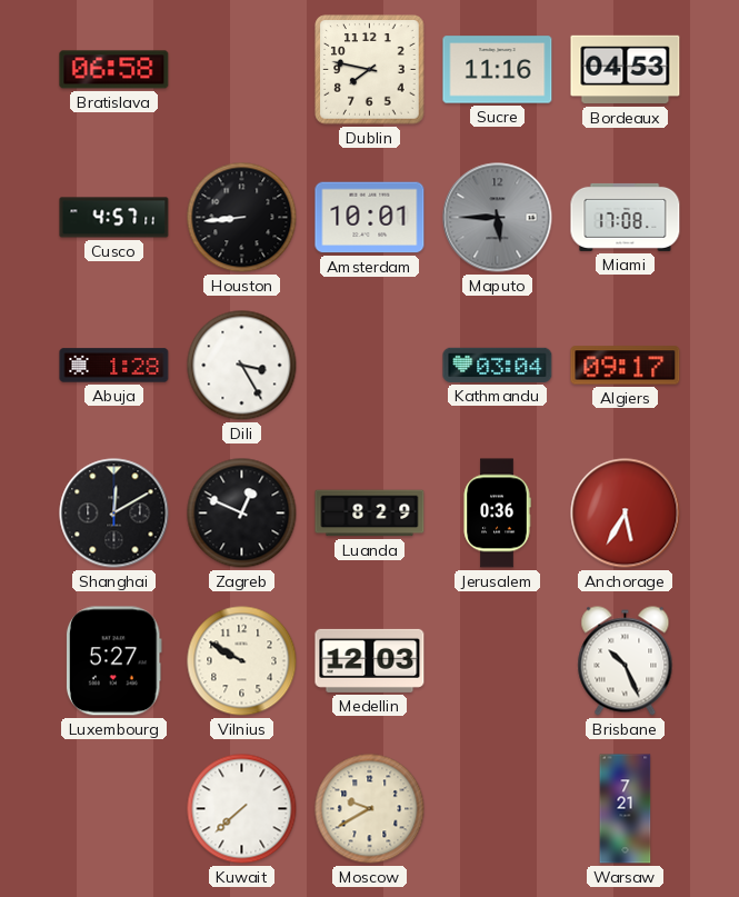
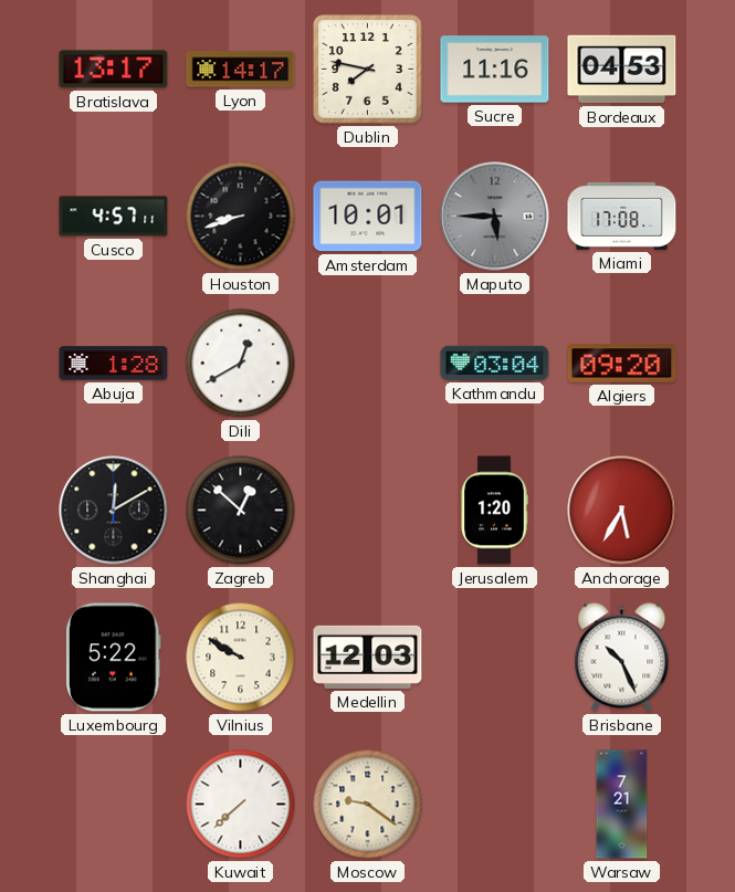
Bratislava: 06:58 -> 13:17
Lyon: none -> 14:17
Houston: 8:44 -> 8:42
Dili: 3:25 -> 12:40
Algiers: 09:17 -> 09:20
Zagreb: 12:49 -> 12:52
Luanda: 8:29 -> none
Jerusalem: 0:36 -> 1:20
Luxembourg: 5:27 -> 5:22
Moscow: 9:40 -> 9:21
